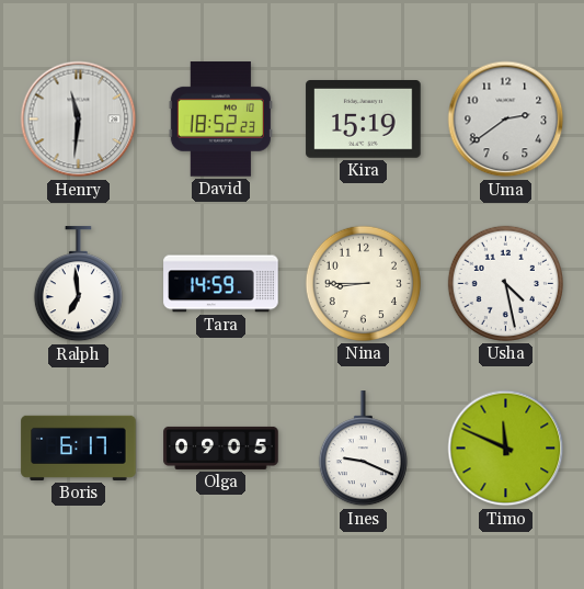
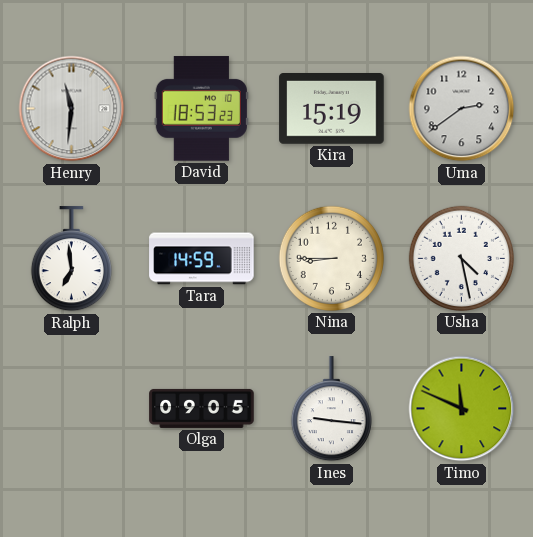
David: 18:52 -> 18:53
Boris: 6:17 -> none
Ines: 9:19 -> 9:16
